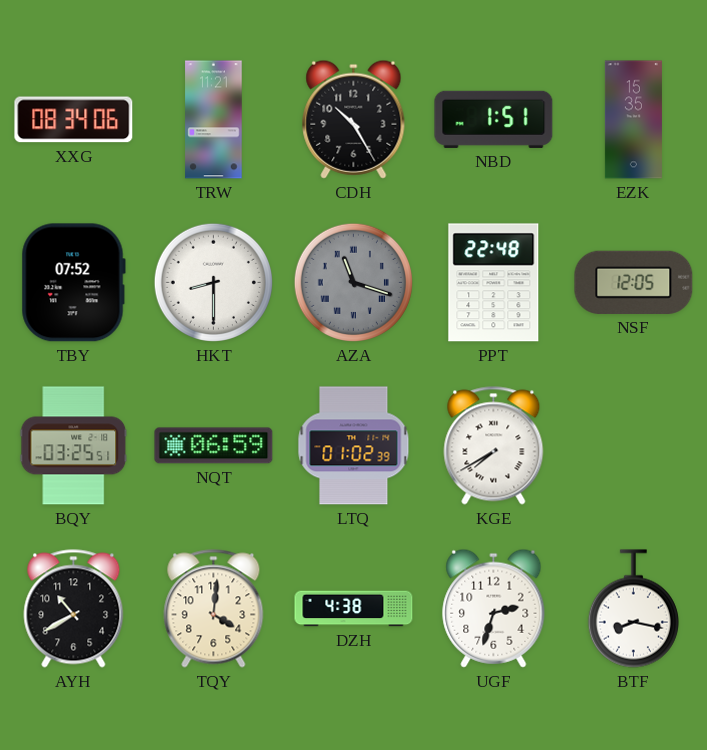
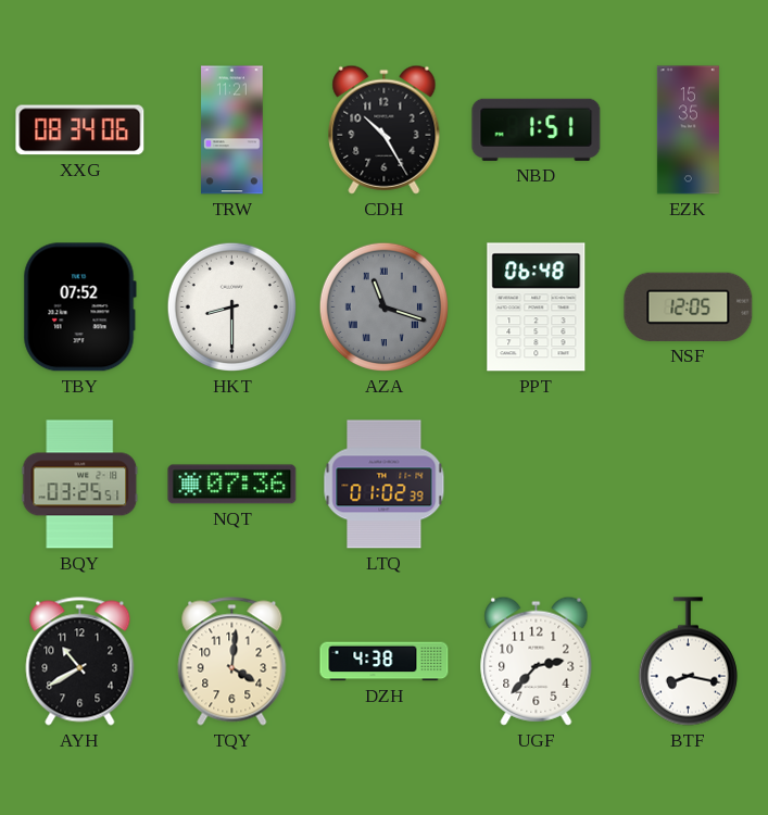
PPT: 22:48 -> 06:48
NQT: 06:59 -> 07:36
KGE: 7:40 -> none
UGF: 2:33 -> 2:37
